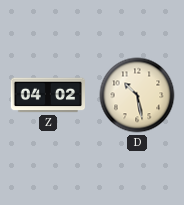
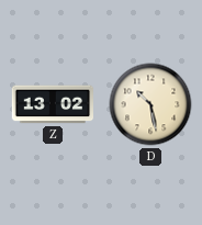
Z: 04:02 -> 13:02
